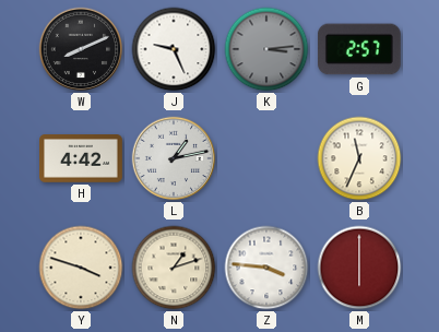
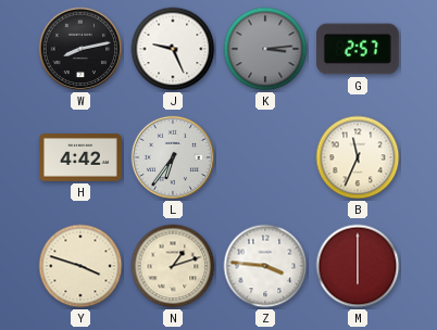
W: 8:11 -> 8:13
L: 1:13 -> 6:36
